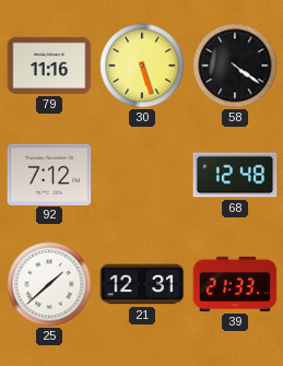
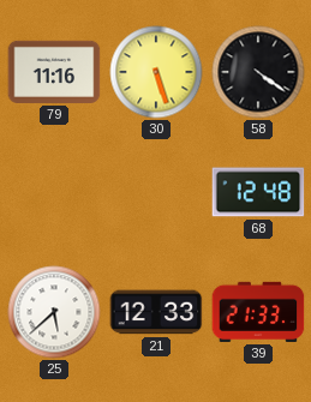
92: 7:12 -> none
25: 1:38 -> 5:38
21: 12:31 -> 12:33
